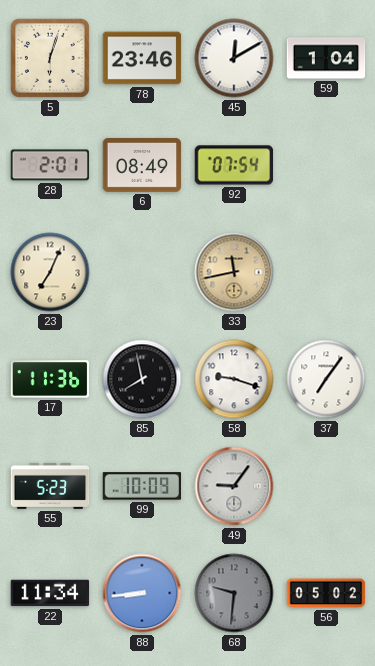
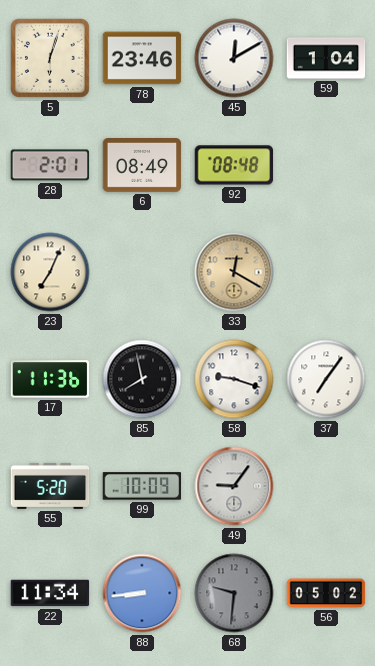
92: 07:54 -> 08:48
33: 11:43 -> 12:20
55: 5:23 -> 5:20
